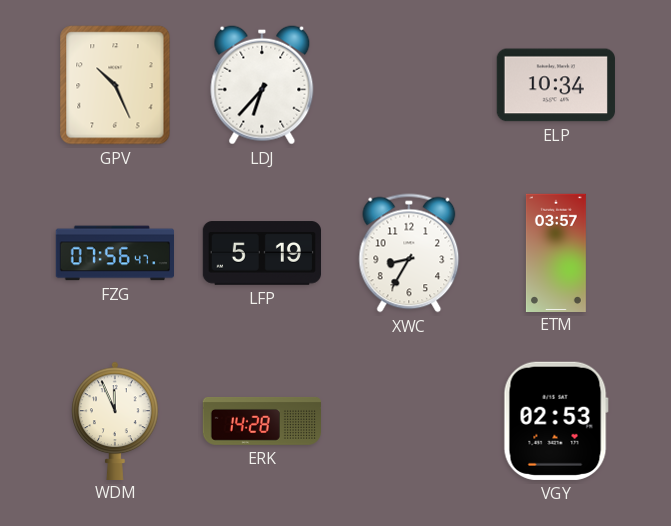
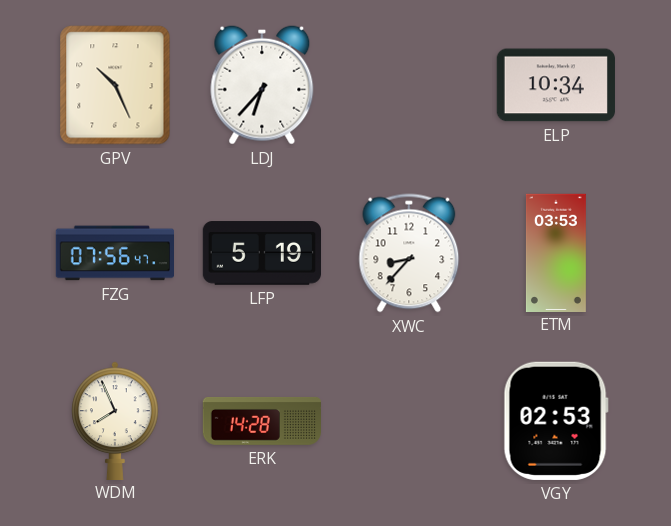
XWC: 8:35 -> 8:37
ETM: 03:57 -> 03:53
WDM: 11:56 -> 7:56
